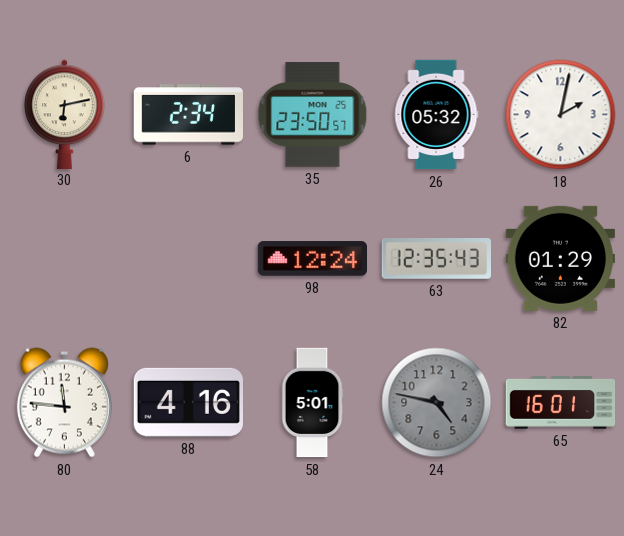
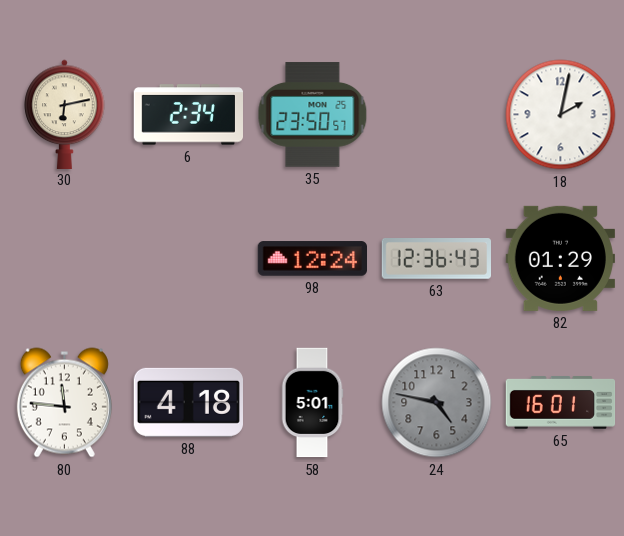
26: 05:32 -> none
63: 12:35 -> 12:36
88: 4:16 -> 4:18
